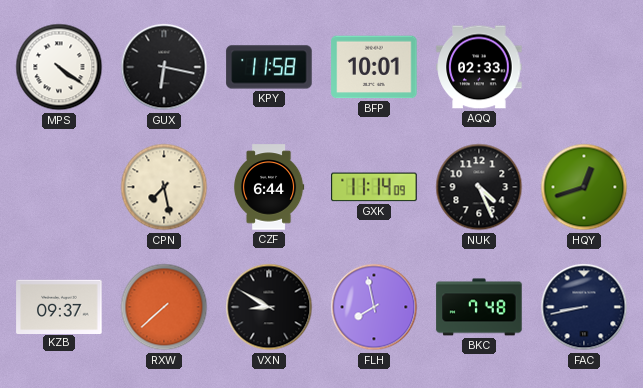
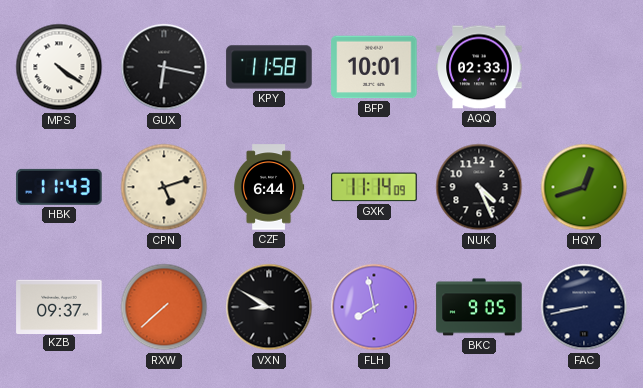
HBK: none -> 11:43
CPN: 7:28 -> 5:12
BKC: 7:48 -> 9:05
